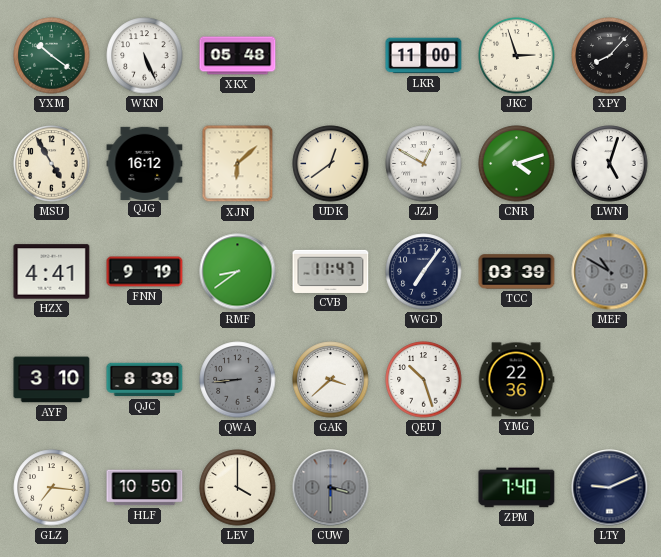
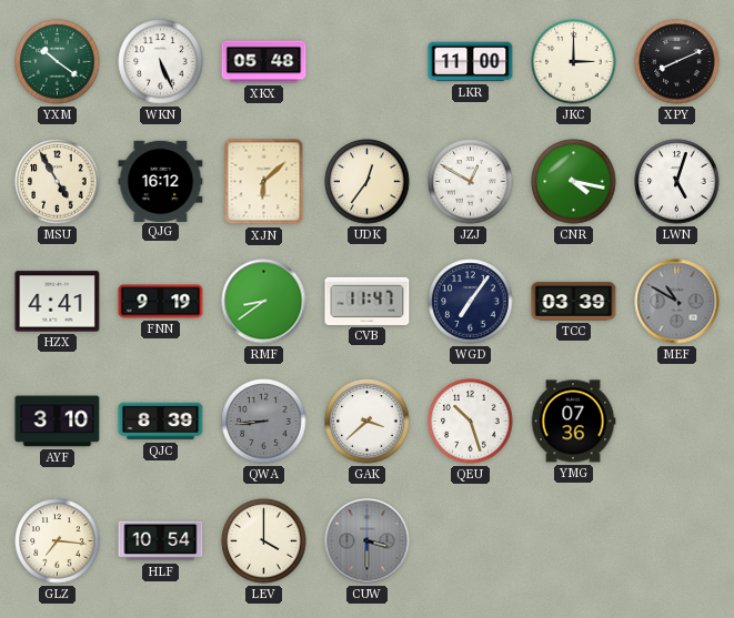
JKC: 2:57 -> 3:00
XPY: 8:07 -> 8:11
UDK: 12:39 -> 12:36
CNR: 4:12 -> 4:17
YMG: 22:36 -> 07:36
HLF: 10:50 -> 10:54
ZPM: 7:40 -> none
LTY: 9:11 -> none
